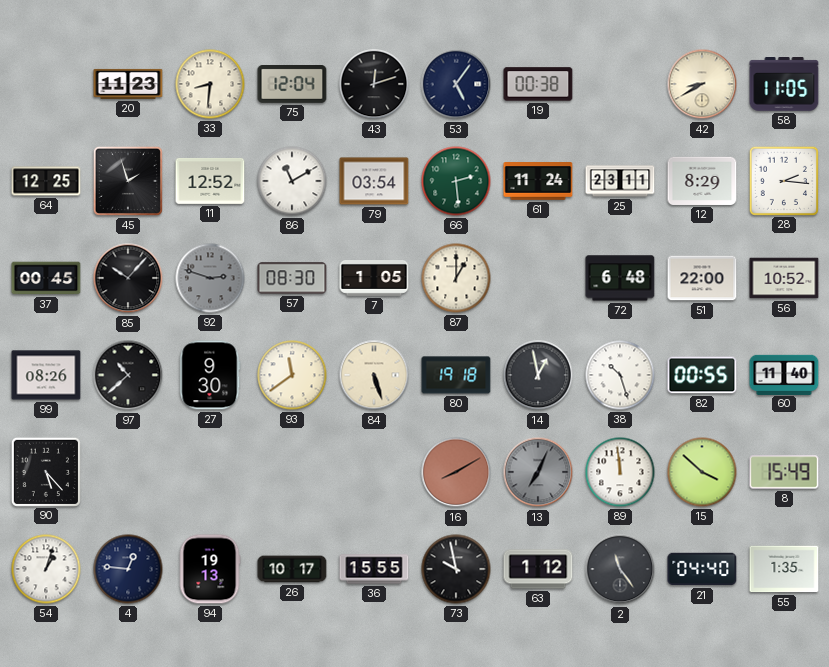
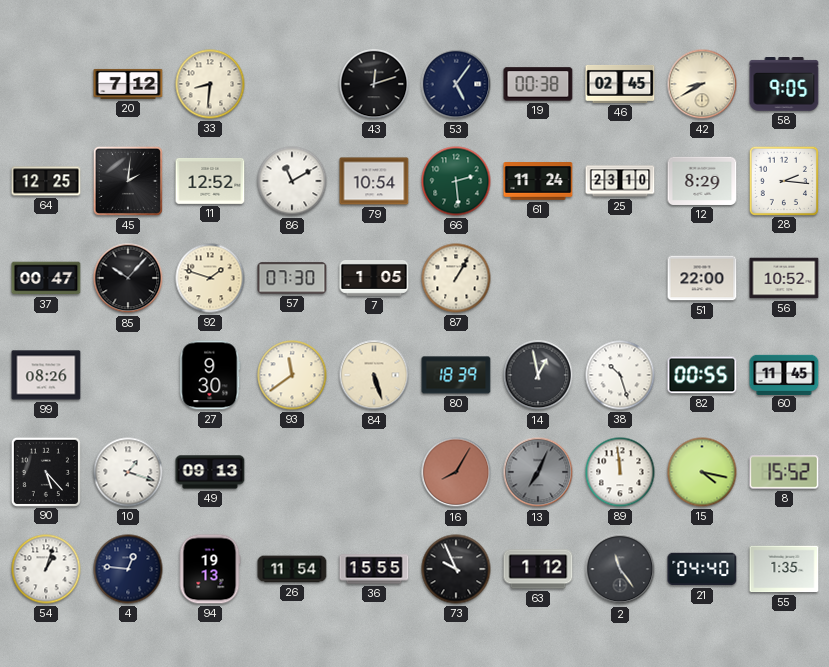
20: 11:23 -> 7:12
75: 12:04 -> none
46: none -> 02:45
58: 11:05 -> 9:05
45: 1:57 -> 2:01
79: 03:54 -> 10:54
25: 23:11 -> 23:10
37: 00:45 -> 00:47
92: 2:48 -> 1:48
92 dial: grey -> cream
57: 08:30 -> 07:30
87: 1:00 -> 1:05
72: 6:48 -> none
97: 10:38 -> none
80: 19:18 -> 18:39
60: 11:40 -> 11:45
10: none -> 1:18
49: none -> 09:13
16: 8:10 -> 8:05
15: 3:52 -> 4:17
8: 15:49 -> 15:52
26: 10:17 -> 11:54
73: 9:58 -> 9:56
